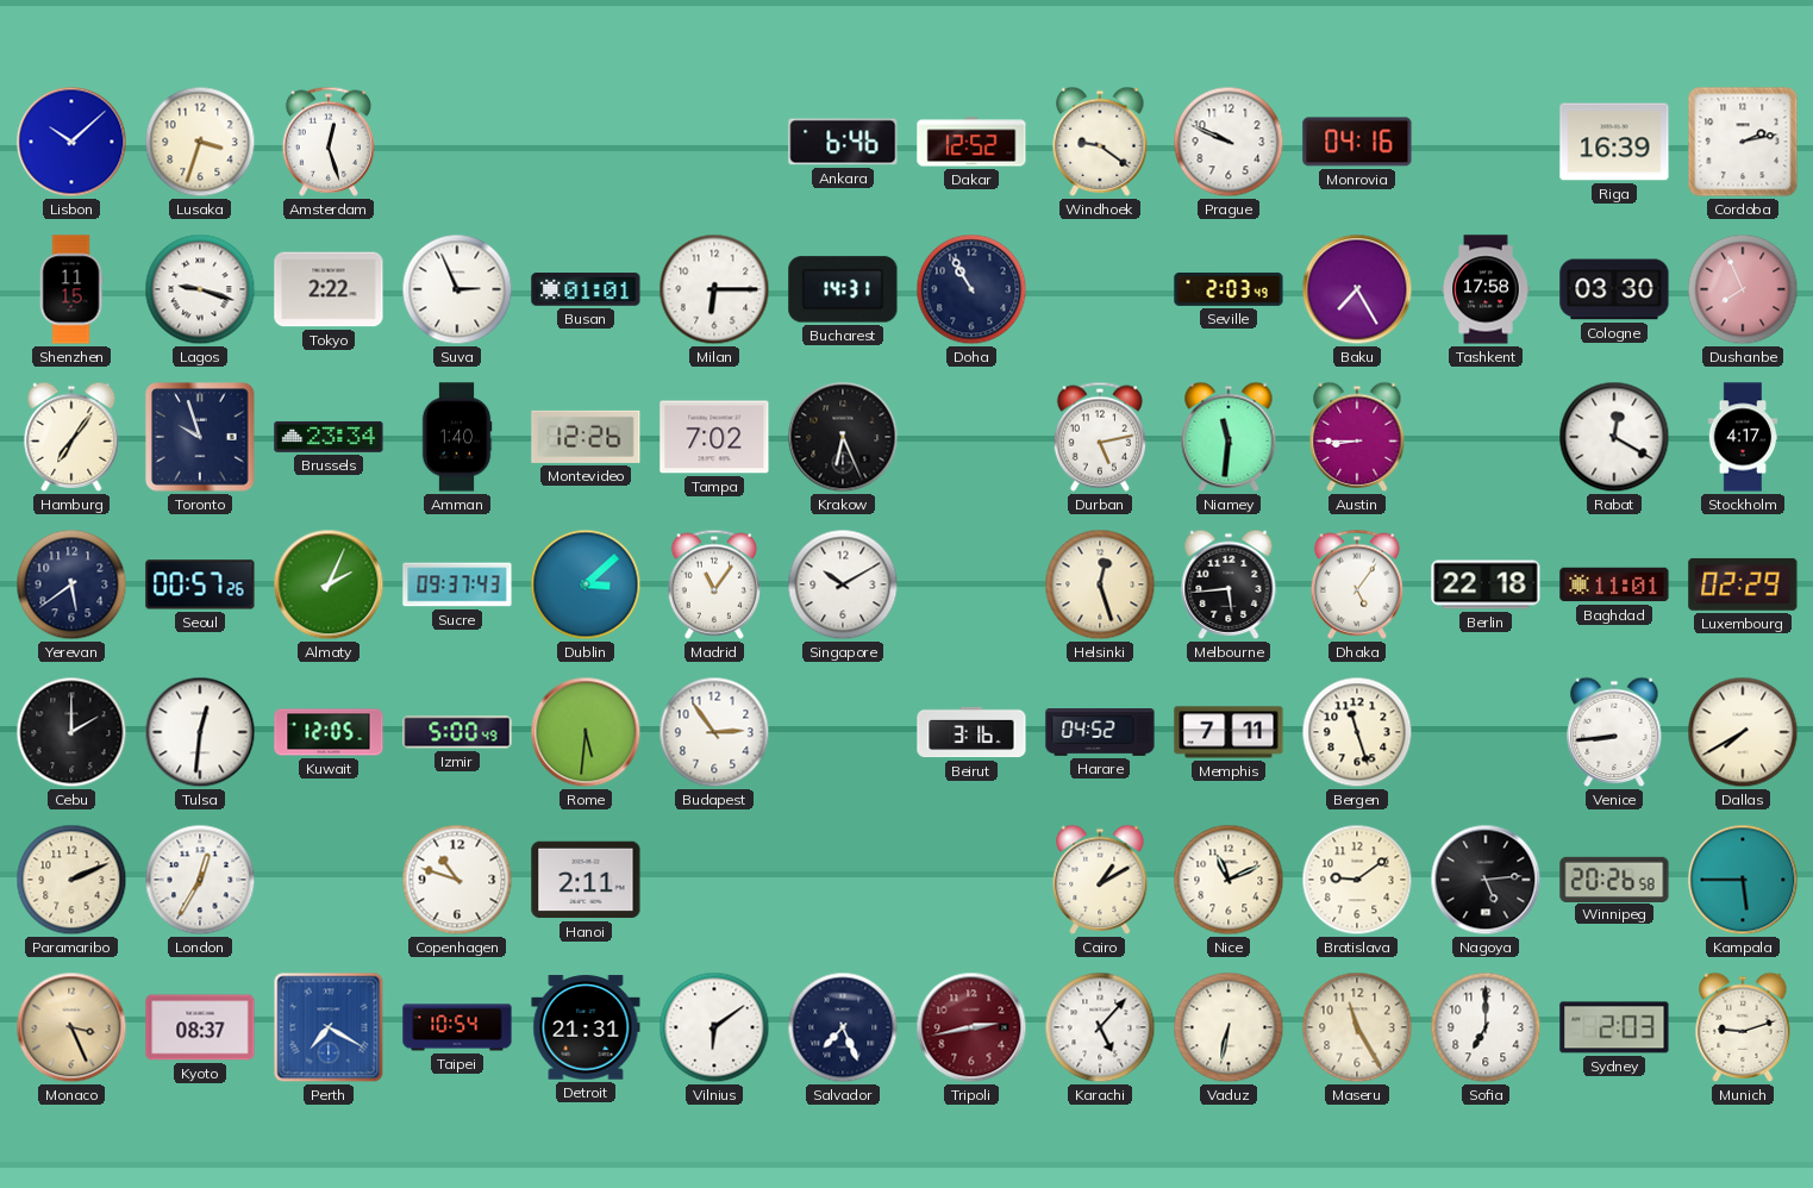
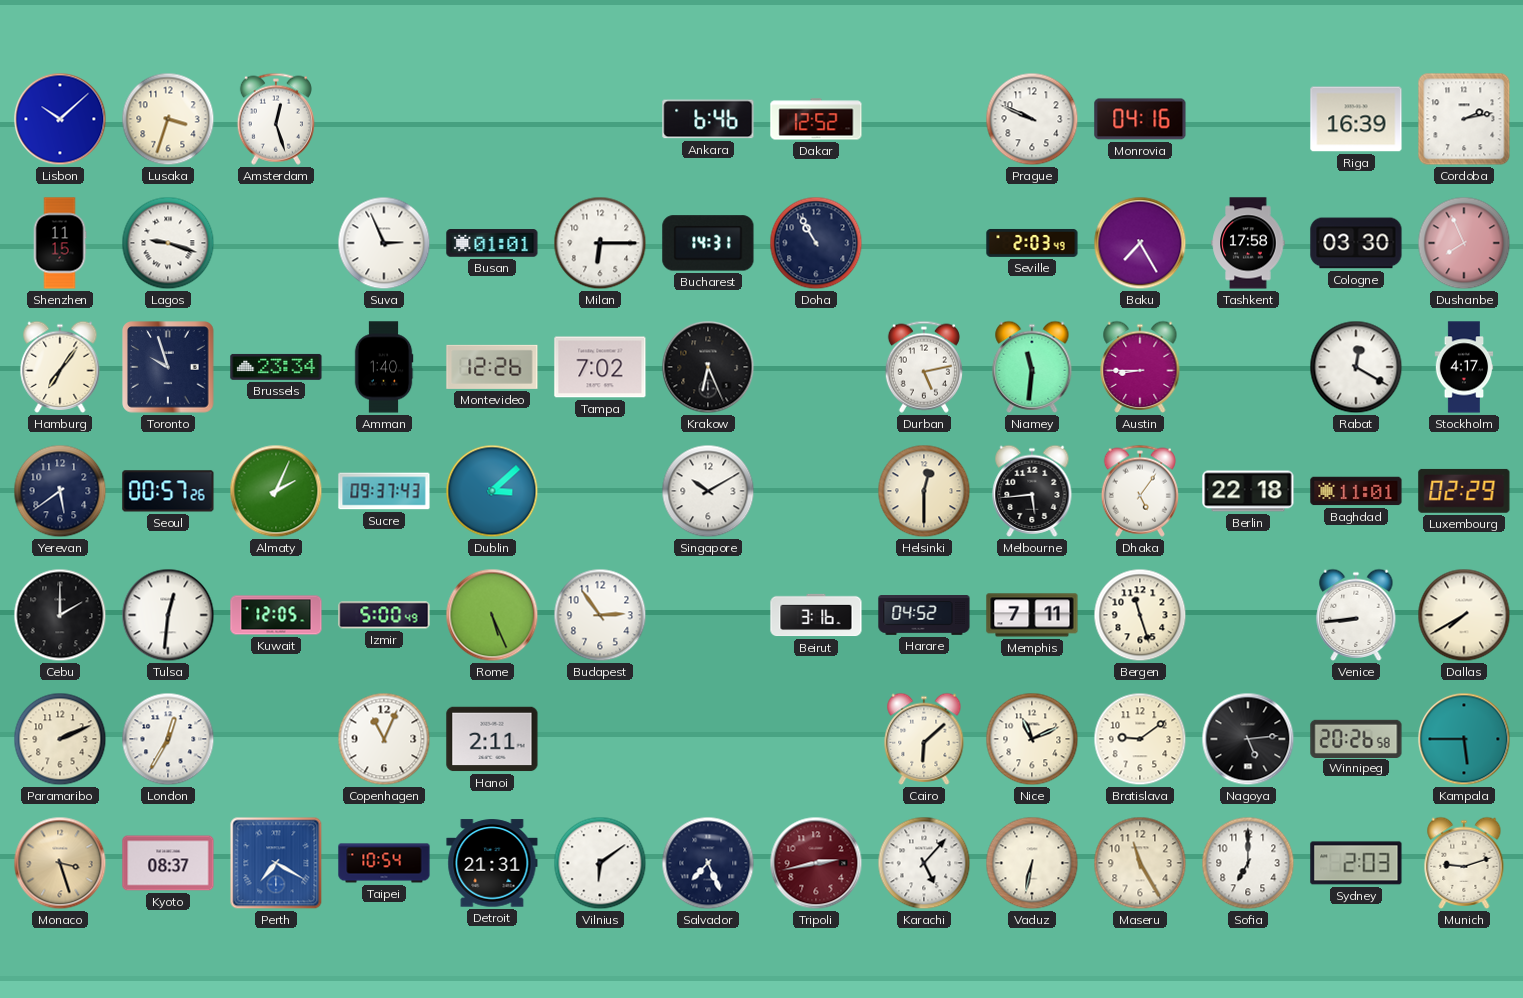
Windhoek: 9:21 -> none
Tokyo: 2:22 -> none
Madrid: 11:06 -> none
Helsinki: 12:27 -> 12:30
Rome: 5:31 -> 5:26
Copenhagen: 10:48 -> 11:04
Cairo: 1:10 -> 6:08
Monaco: 3:26 -> 3:27
